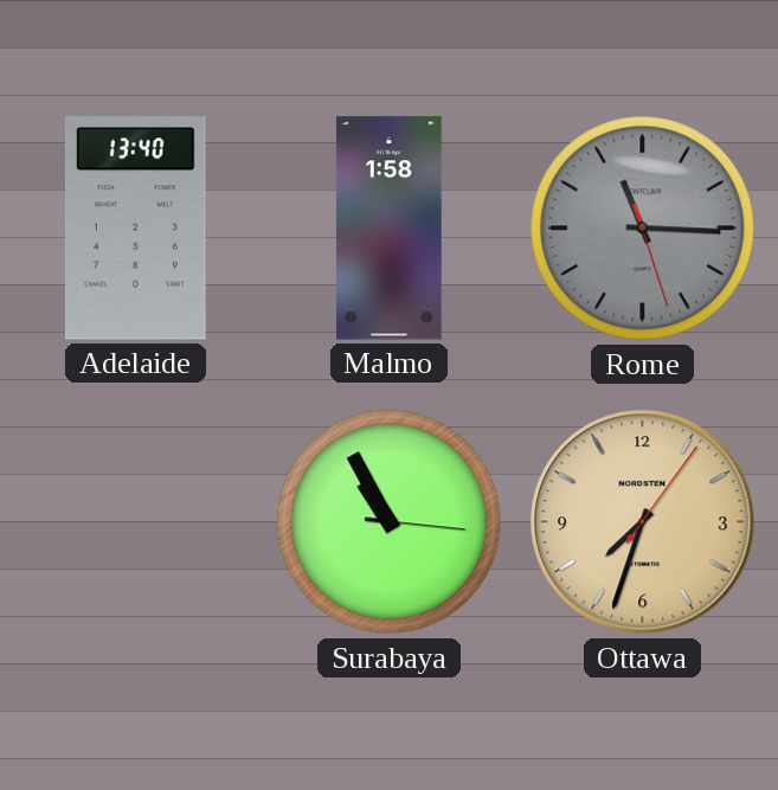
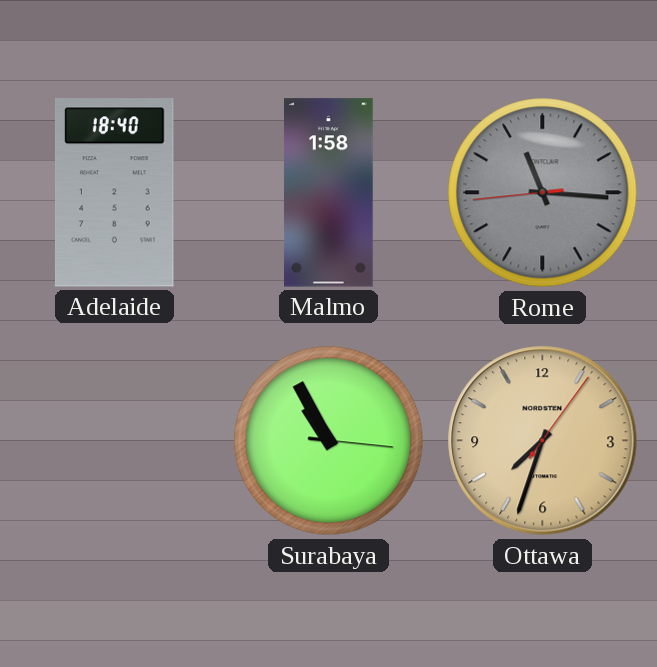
Adelaide: 13:40 -> 18:40
Rome: 11:15:27 -> 11:15:44
